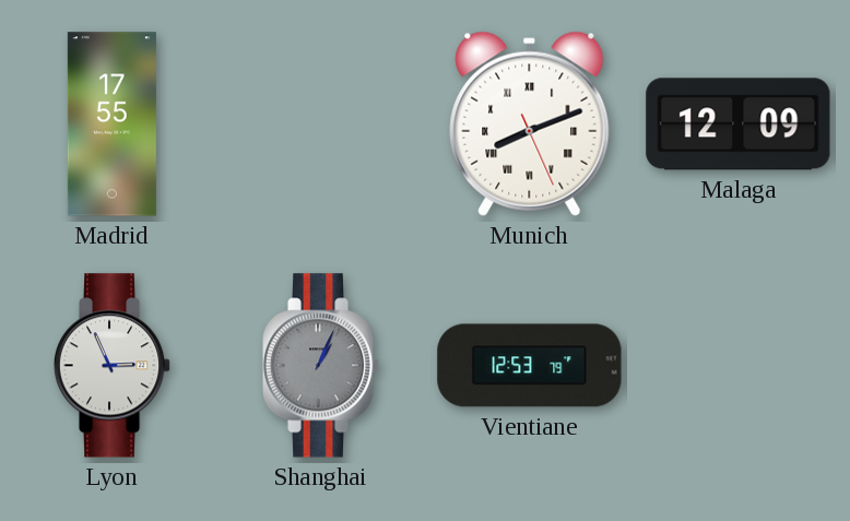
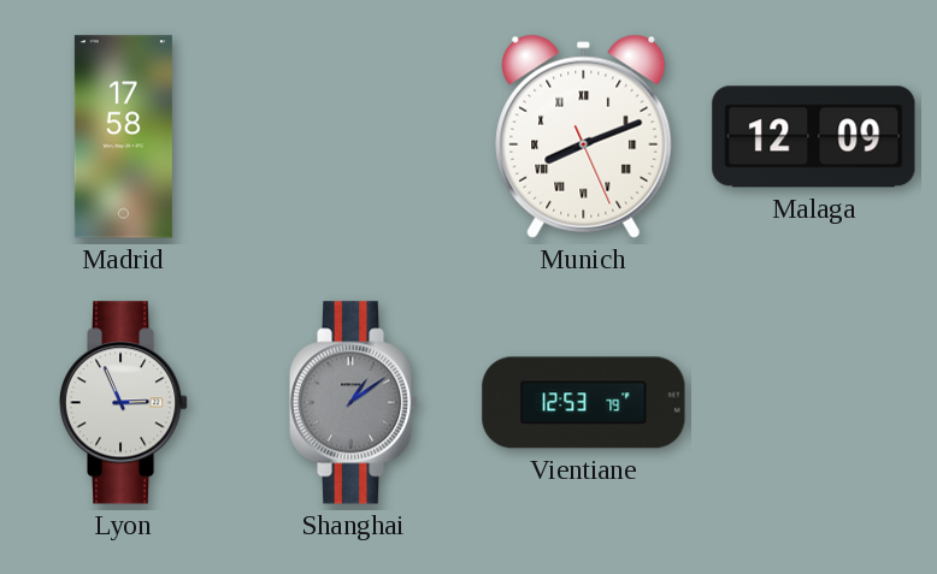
Madrid: 17:55 -> 17:58
Shanghai: 1:04 -> 1:09
